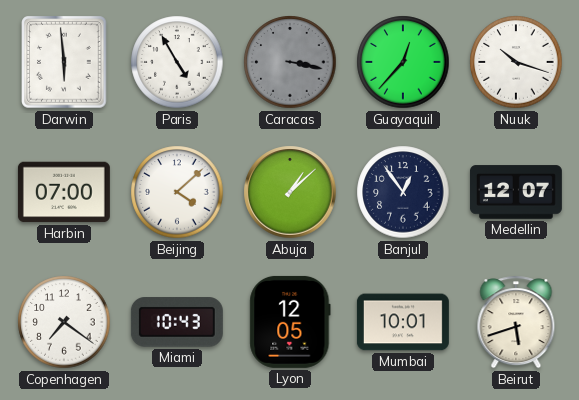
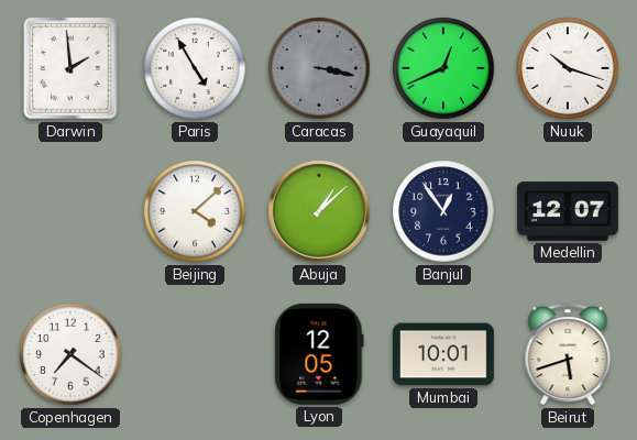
Darwin: 5:59 -> 1:59
Guayaquil: 12:37 -> 12:41
Harbin: 07:00 -> none
Miami: 10:43 -> none
